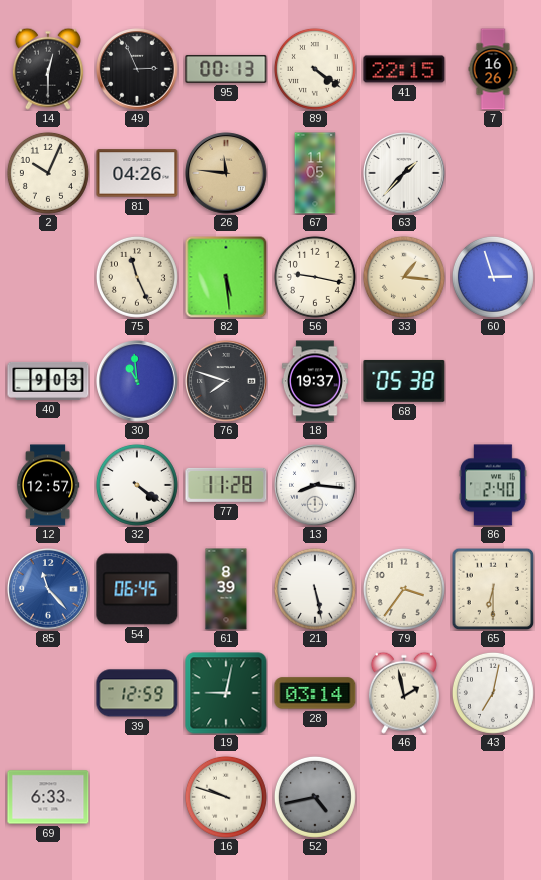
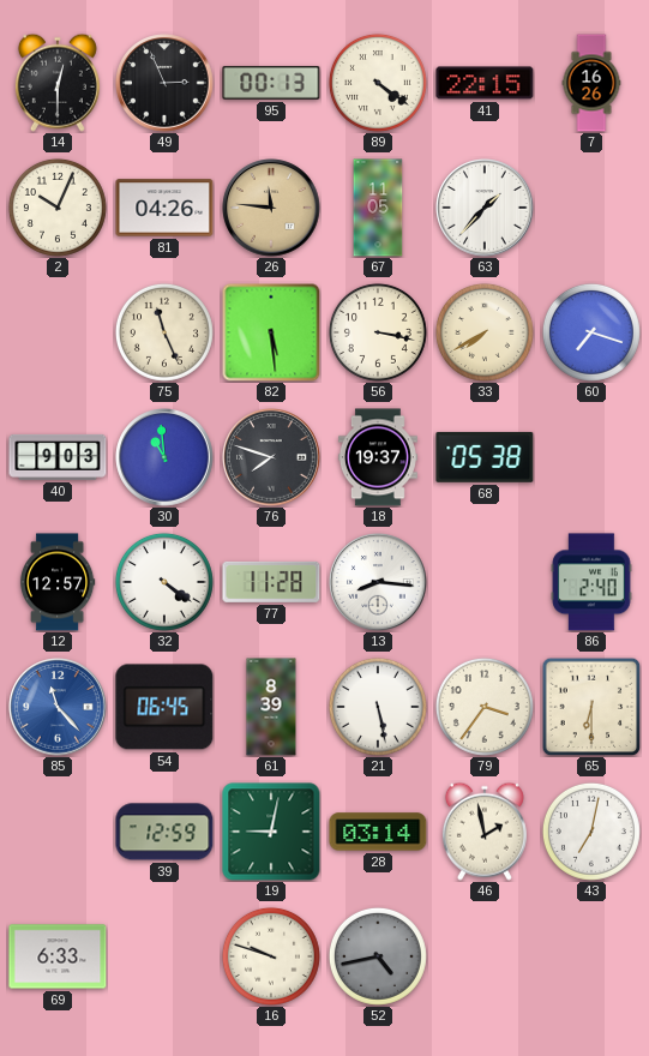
56: 9:17 -> 3:17
33: 1:16 -> 7:40
60: 2:57 -> 7:18
